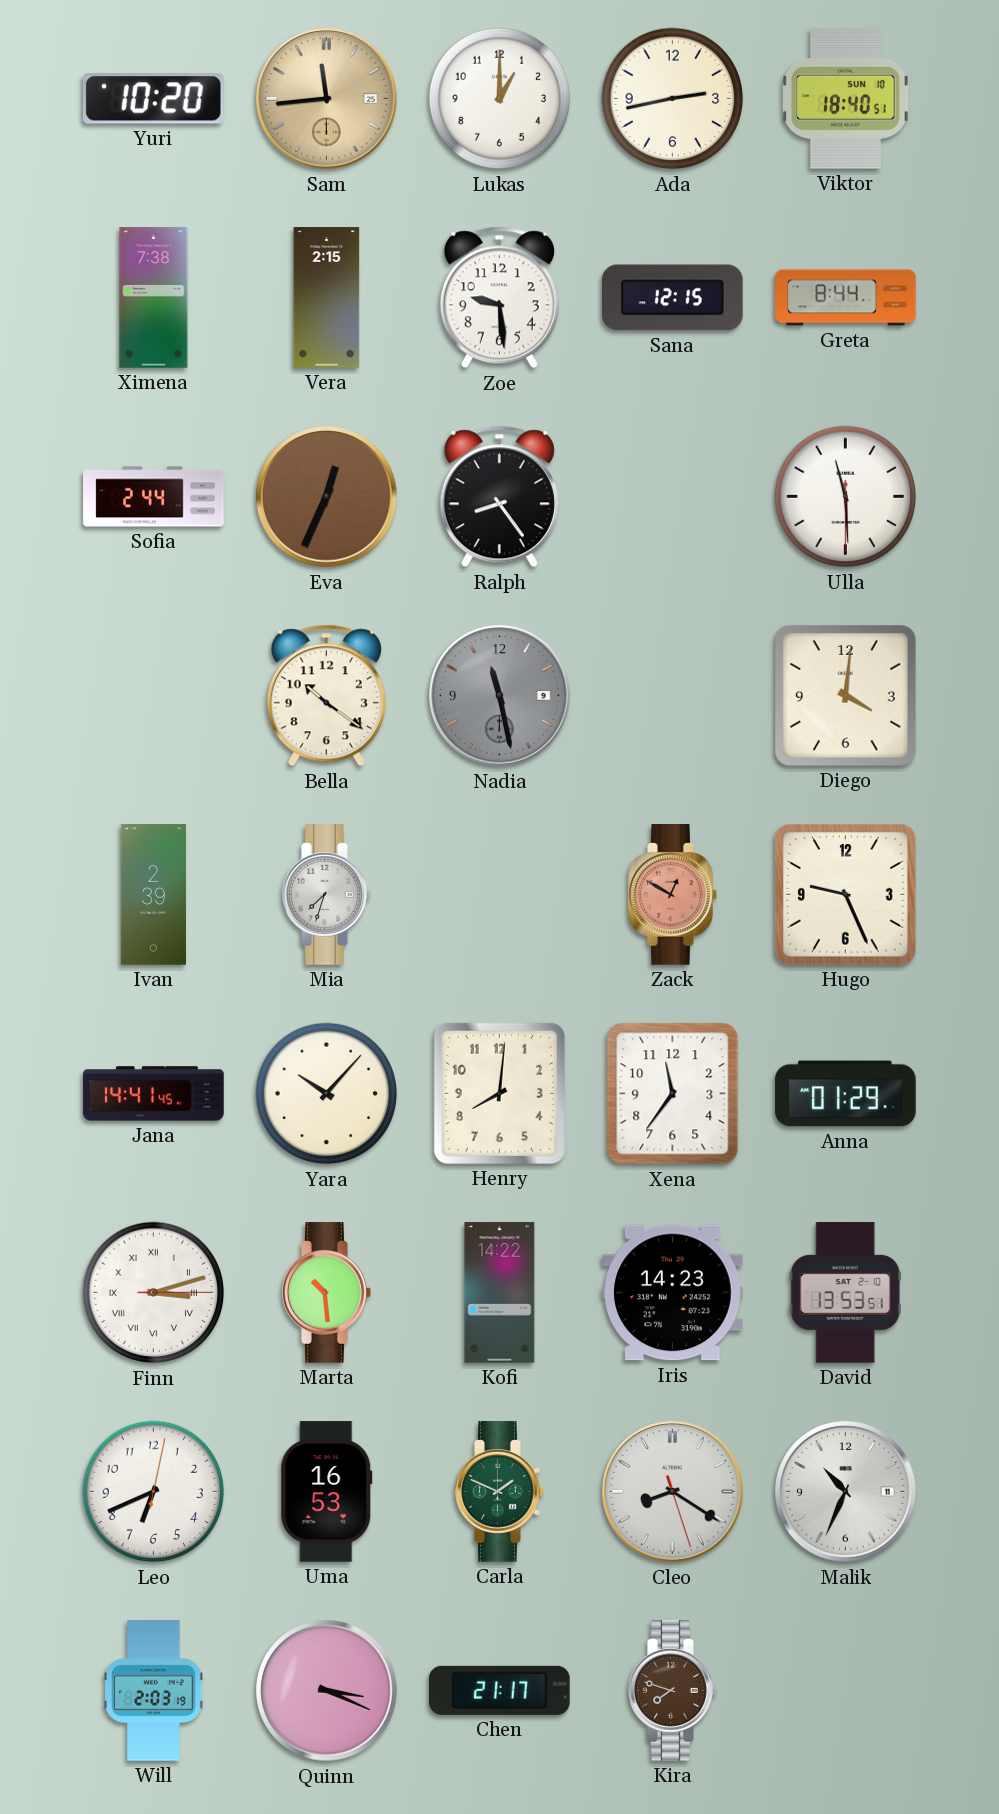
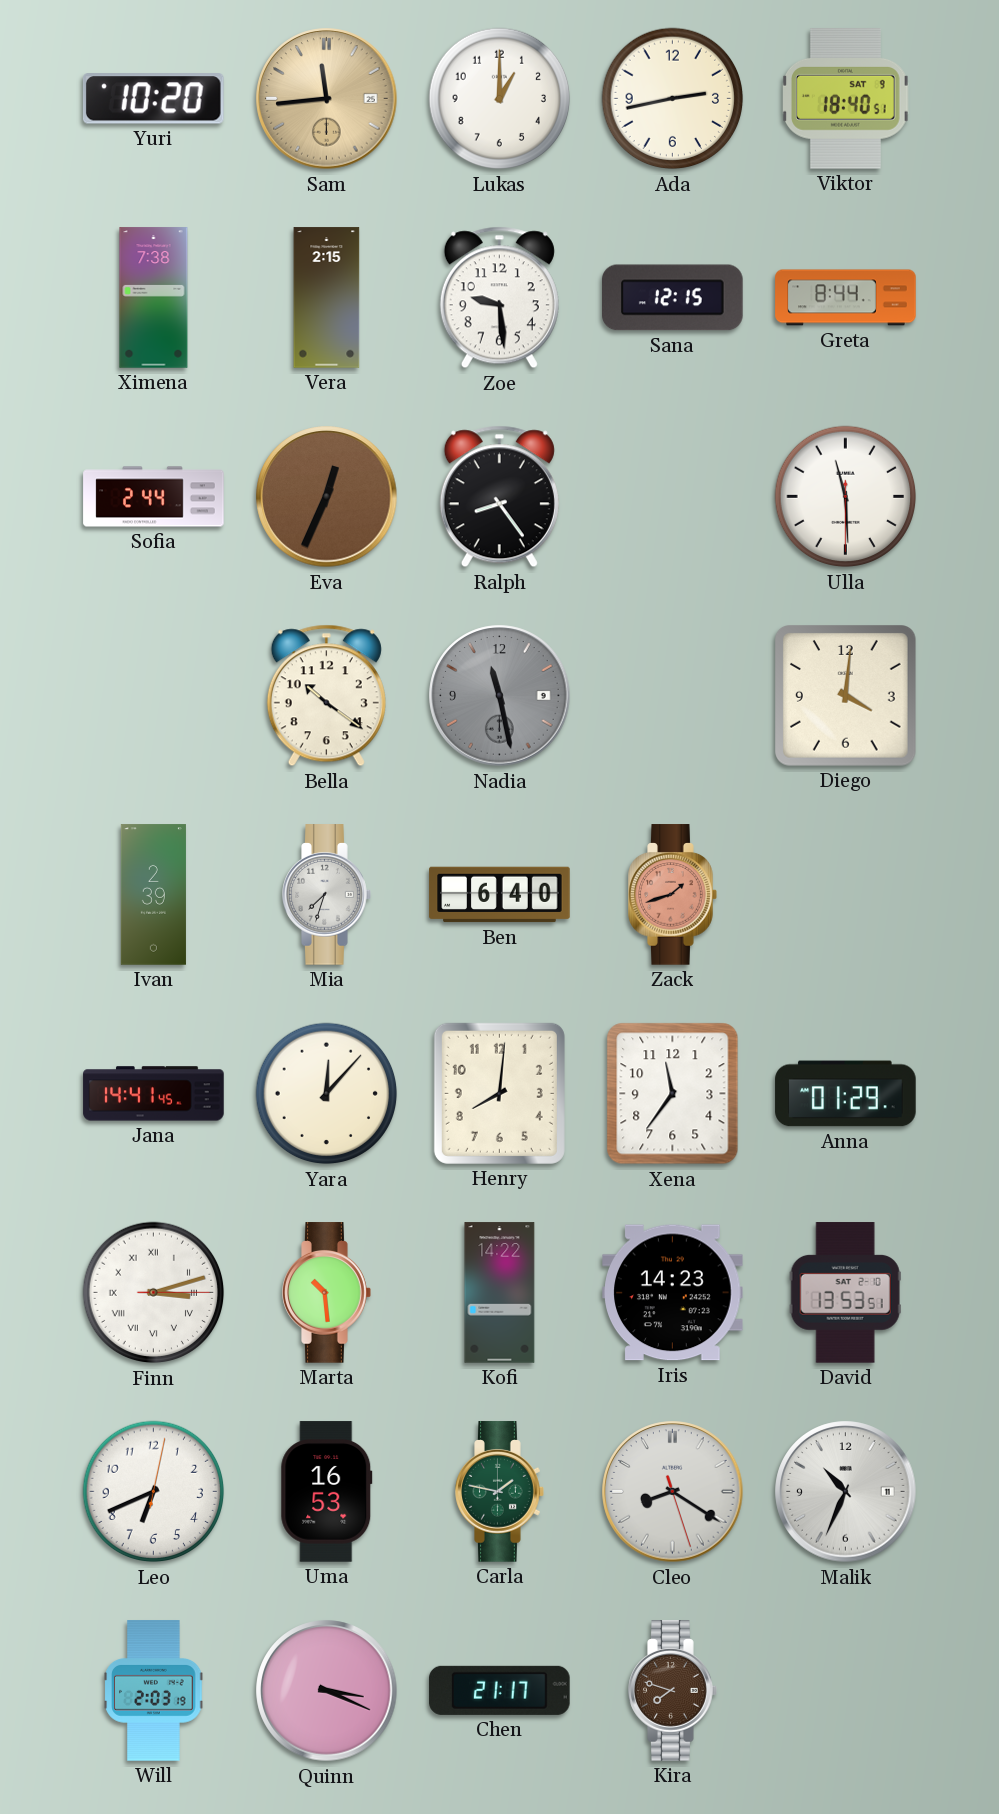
Viktor date: SUN 10 -> SAT 9
Ben: none -> 6:40
Zack: 12:50 -> 1:42
Hugo: 9:26 -> none
Yara: 10:07 -> 12:07
Carla: 1:49 -> 1:47
